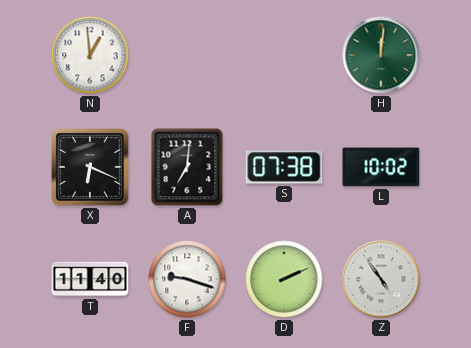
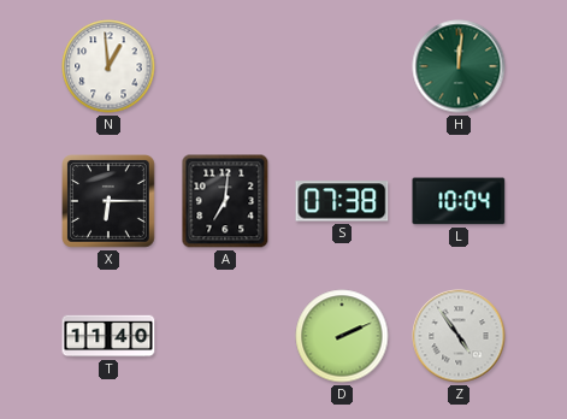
X: 6:19 -> 6:15
L: 10:02 -> 10:04
F: 9:18 -> none
